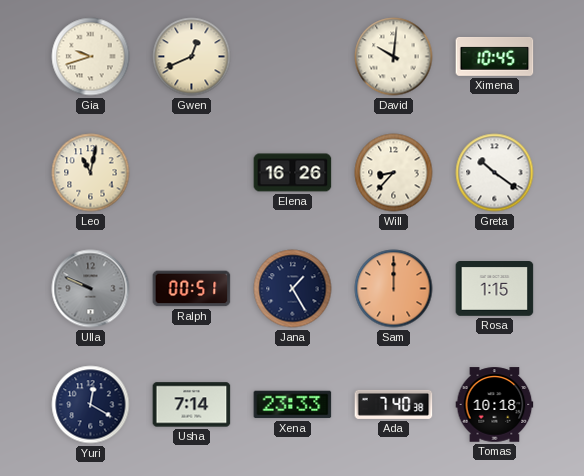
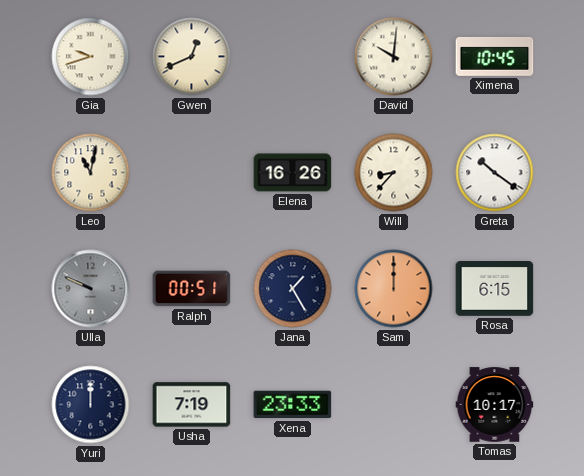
Rosa: 1:15 -> 6:15
Yuri: 12:20 -> 12:00
Usha: 7:14 -> 7:19
Ada: 7:40 -> none
Tomas: 10:18 -> 10:17
